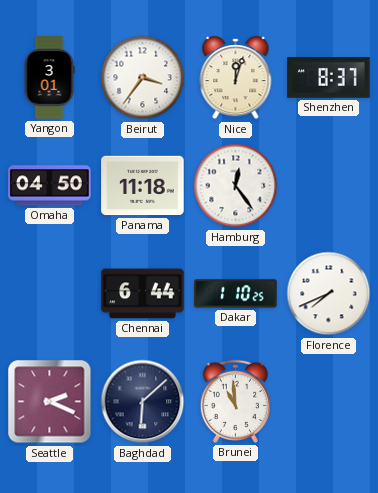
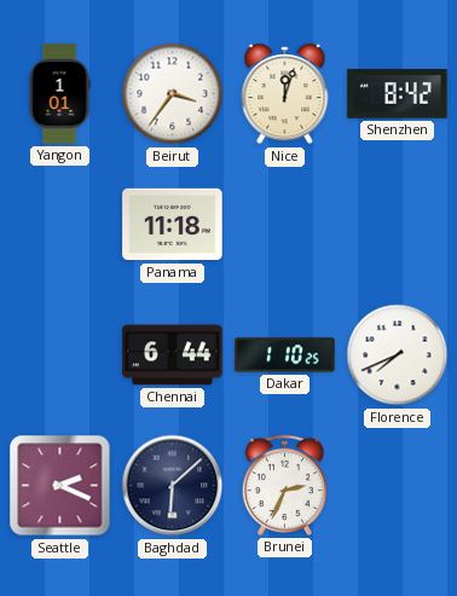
Yangon: 3:01 -> 1:01
Shenzhen: 8:37 -> 8:42
Omaha: 04:50 -> none
Hamburg: 12:24 -> none
Brunei: 10:59 -> 2:34
